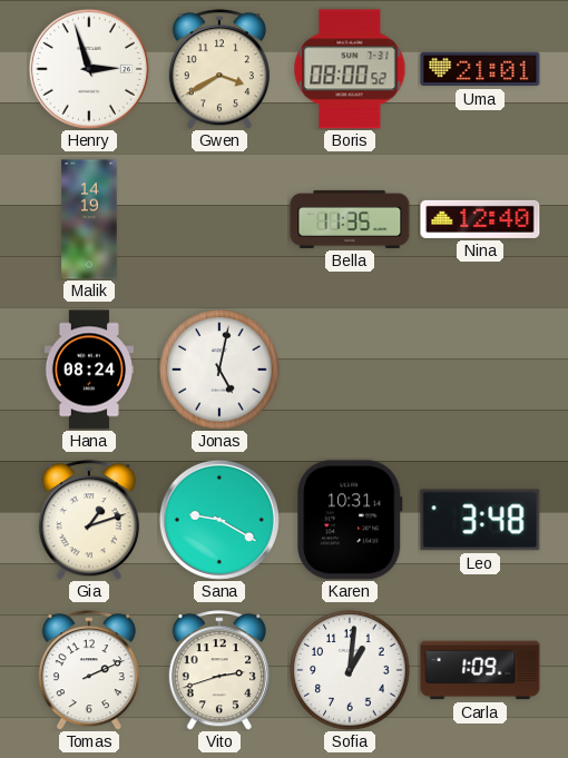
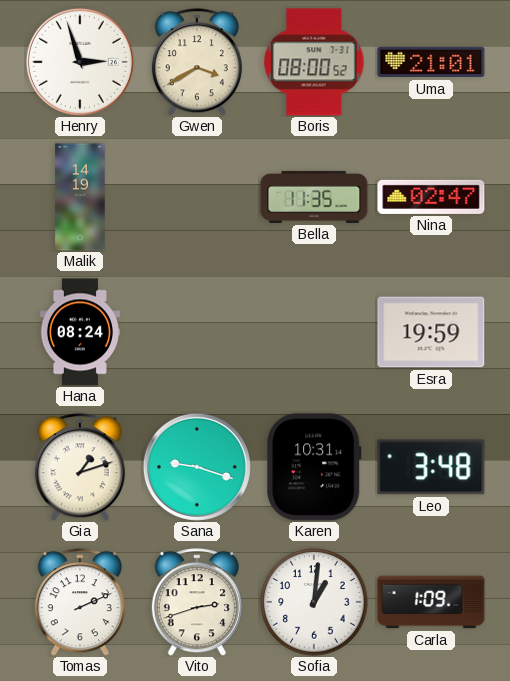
Nina: 12:40 -> 02:47
Jonas: 5:02 -> none
Esra: none -> 19:59
Sana: 9:20 -> 9:18
